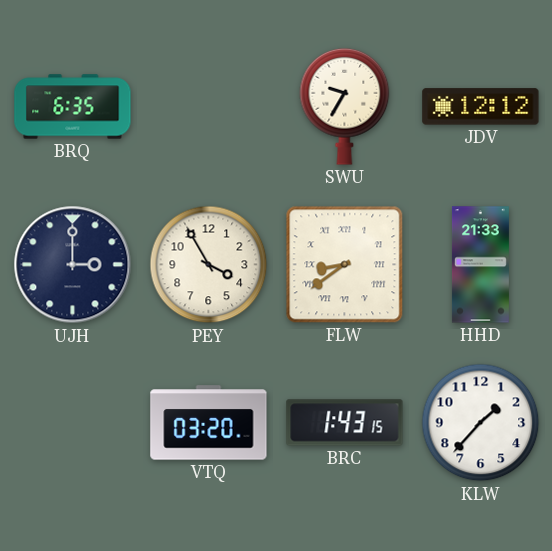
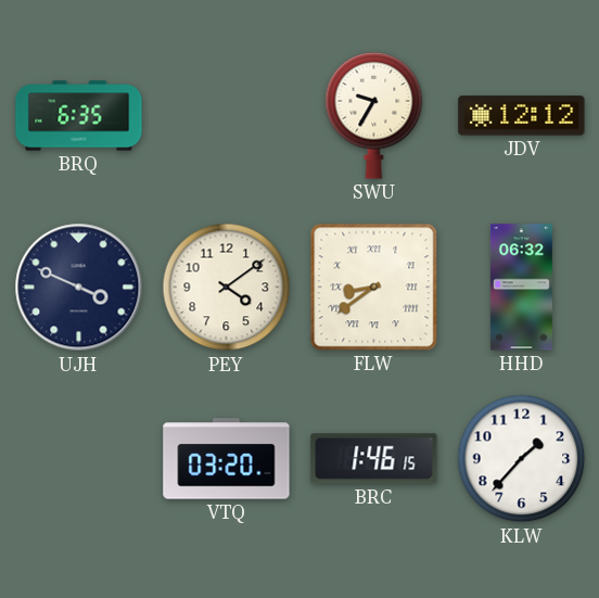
UJH: 3:00 -> 3:49
PEY: 3:55 -> 4:09
HHD: 21:33 -> 06:32
BRC: 1:43 -> 1:46
